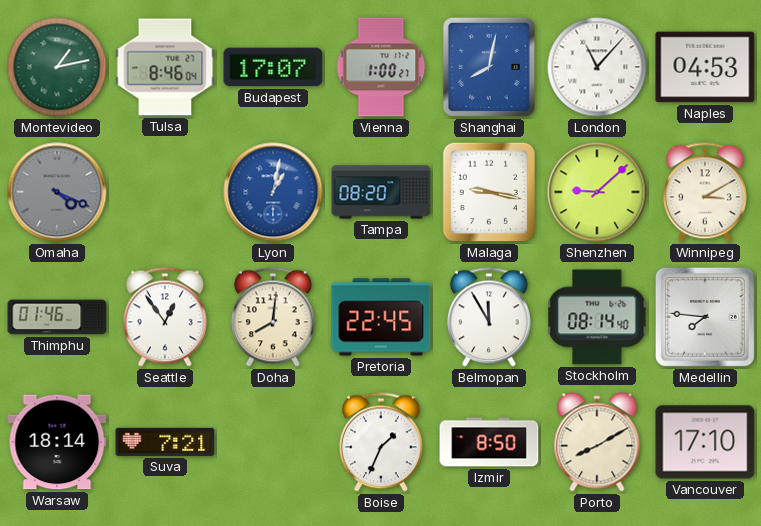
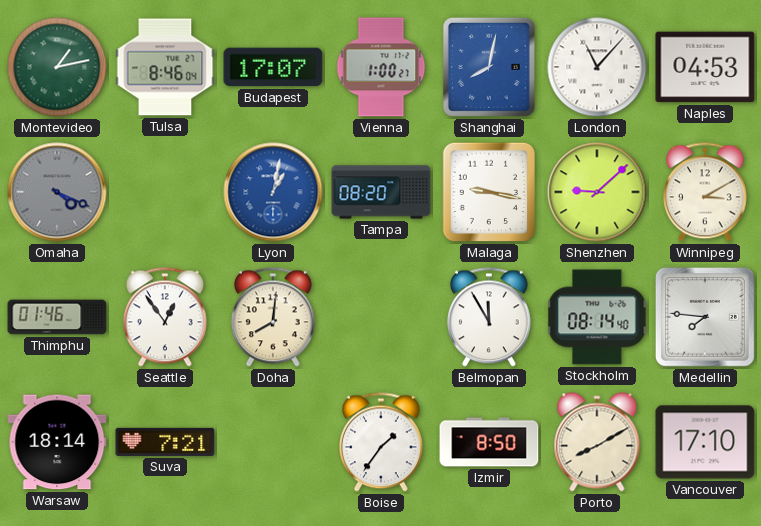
Pretoria: 22:45 -> none
Boise: 1:34 -> 1:36
